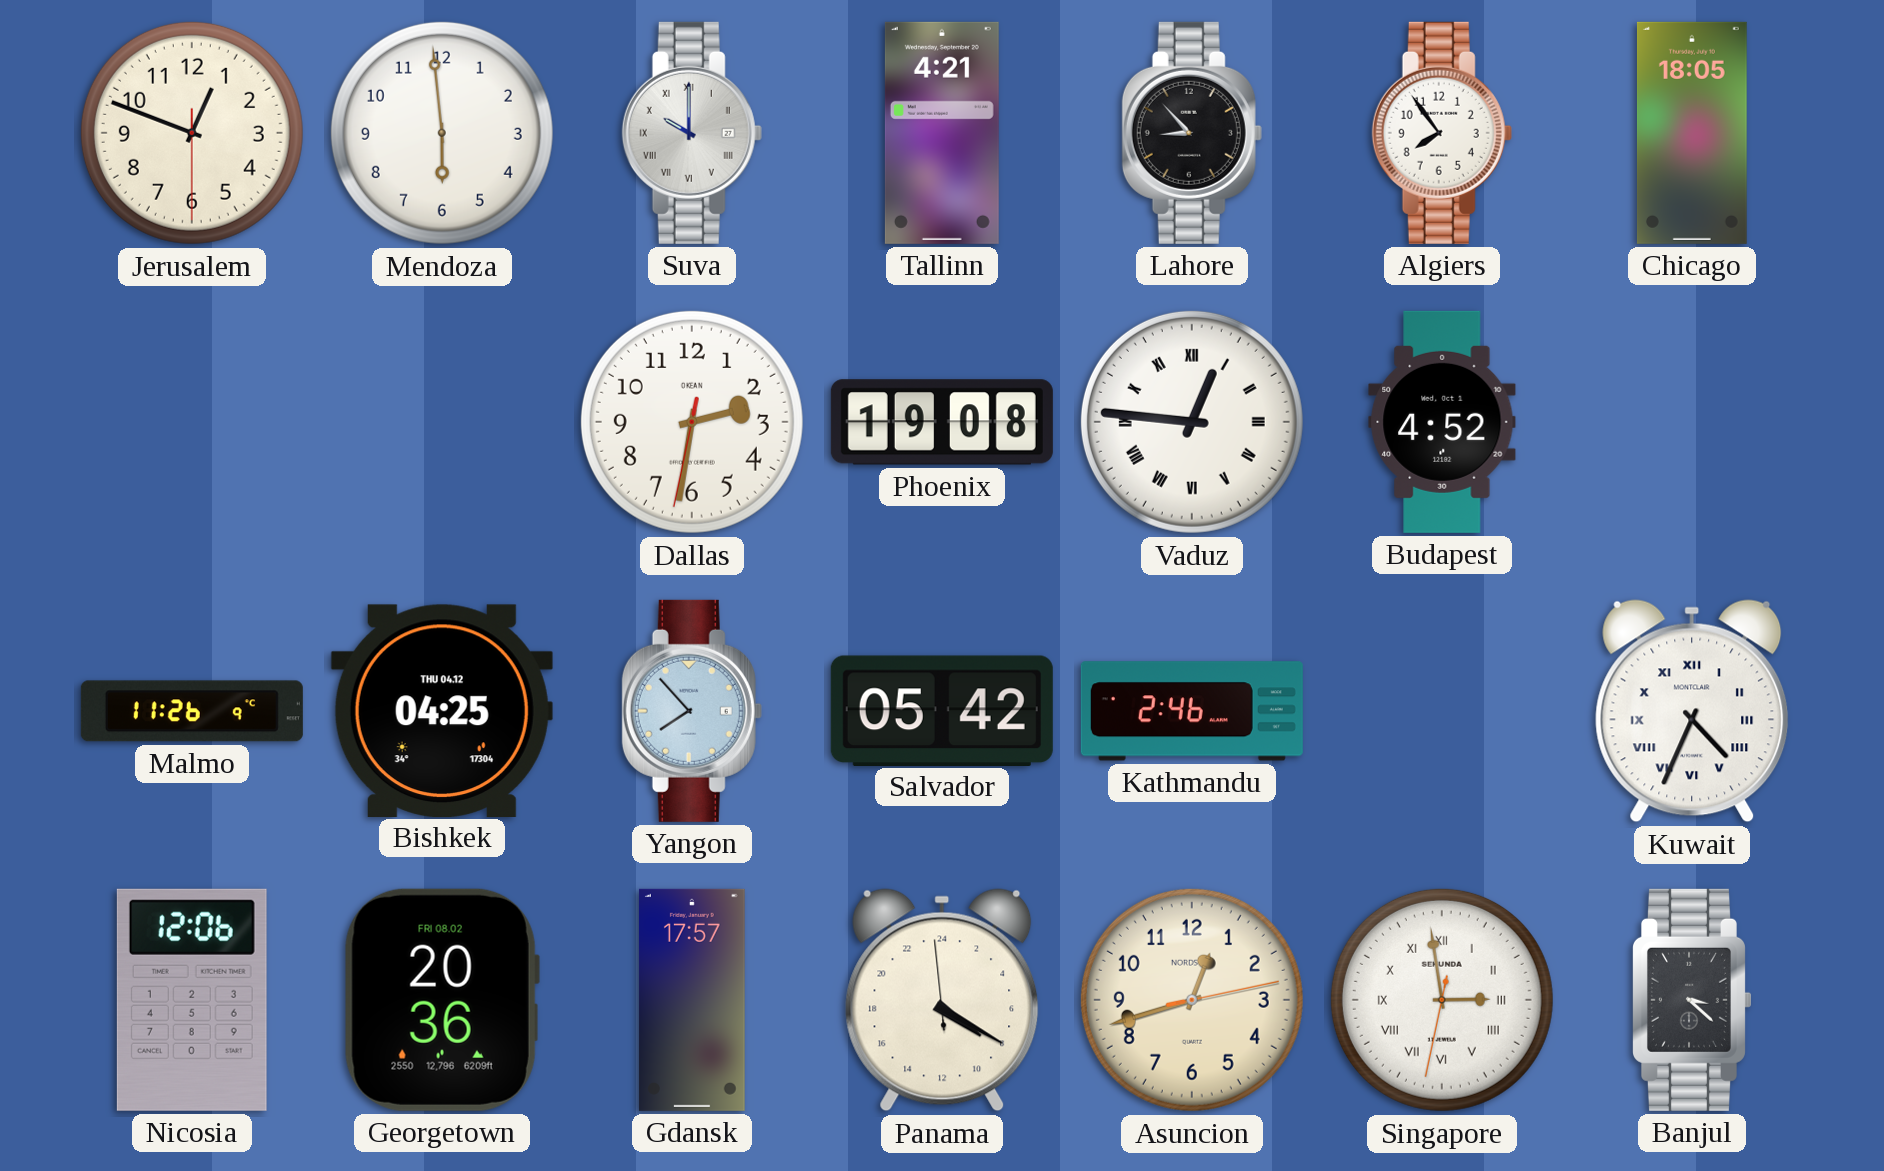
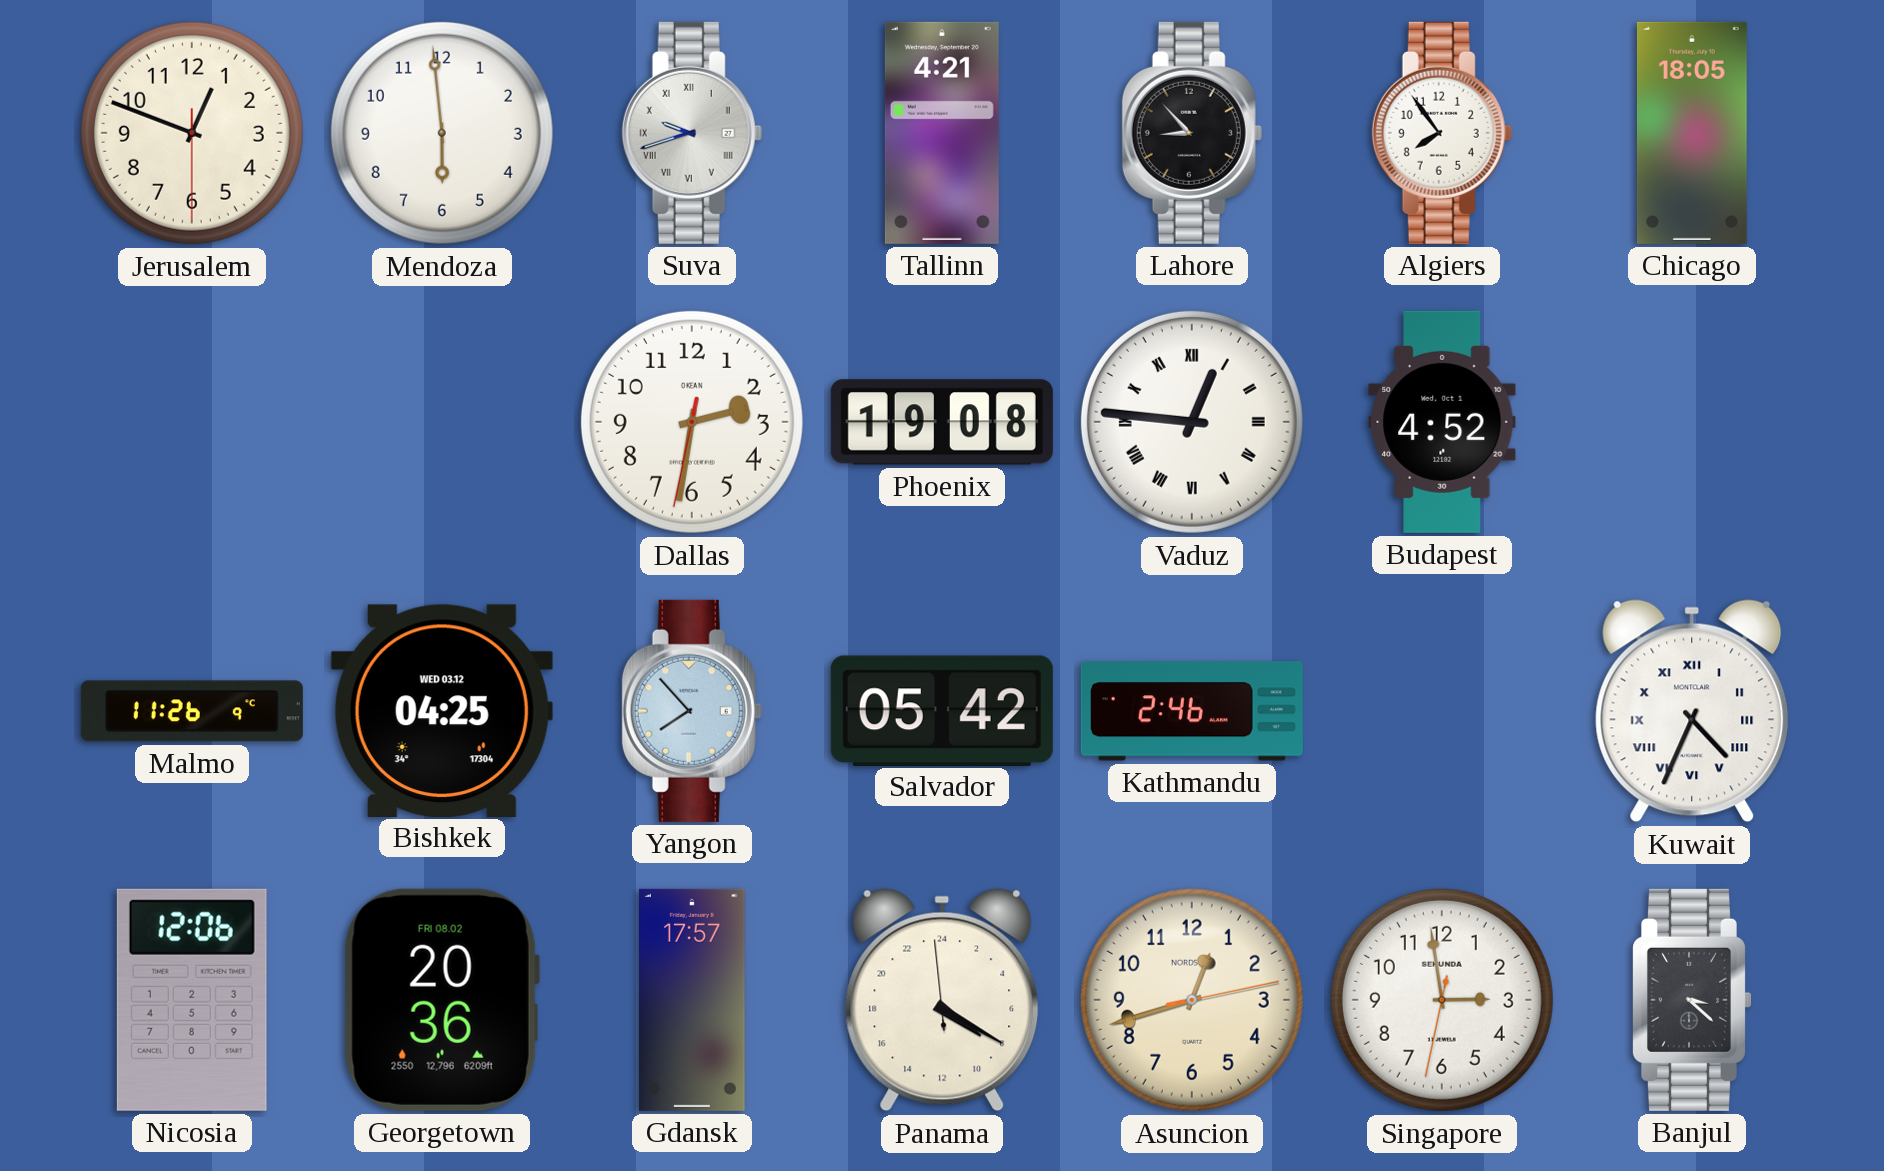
Suva: 10:00 -> 9:42
Bishkek date: THU 04.12 -> WED 03.12
Singapore numerals: Roman -> Arabic
